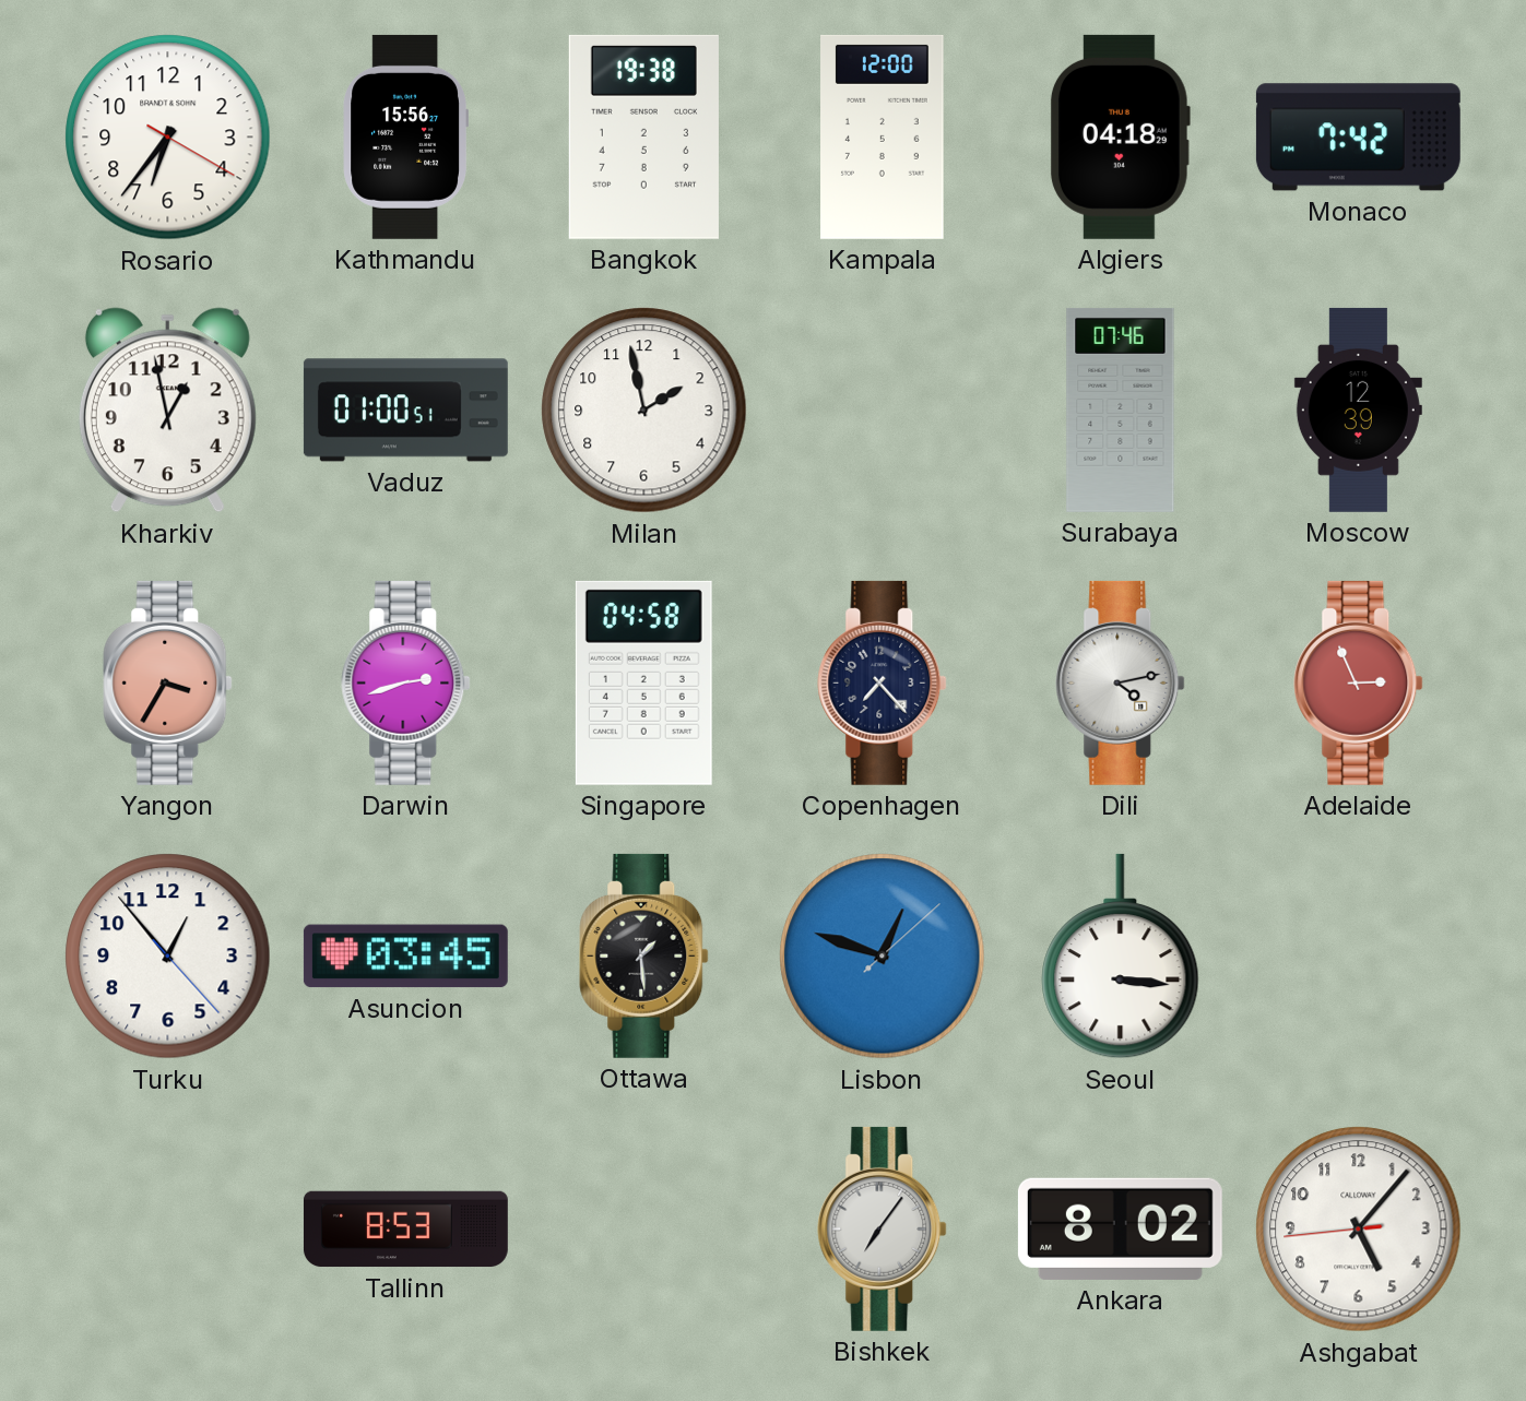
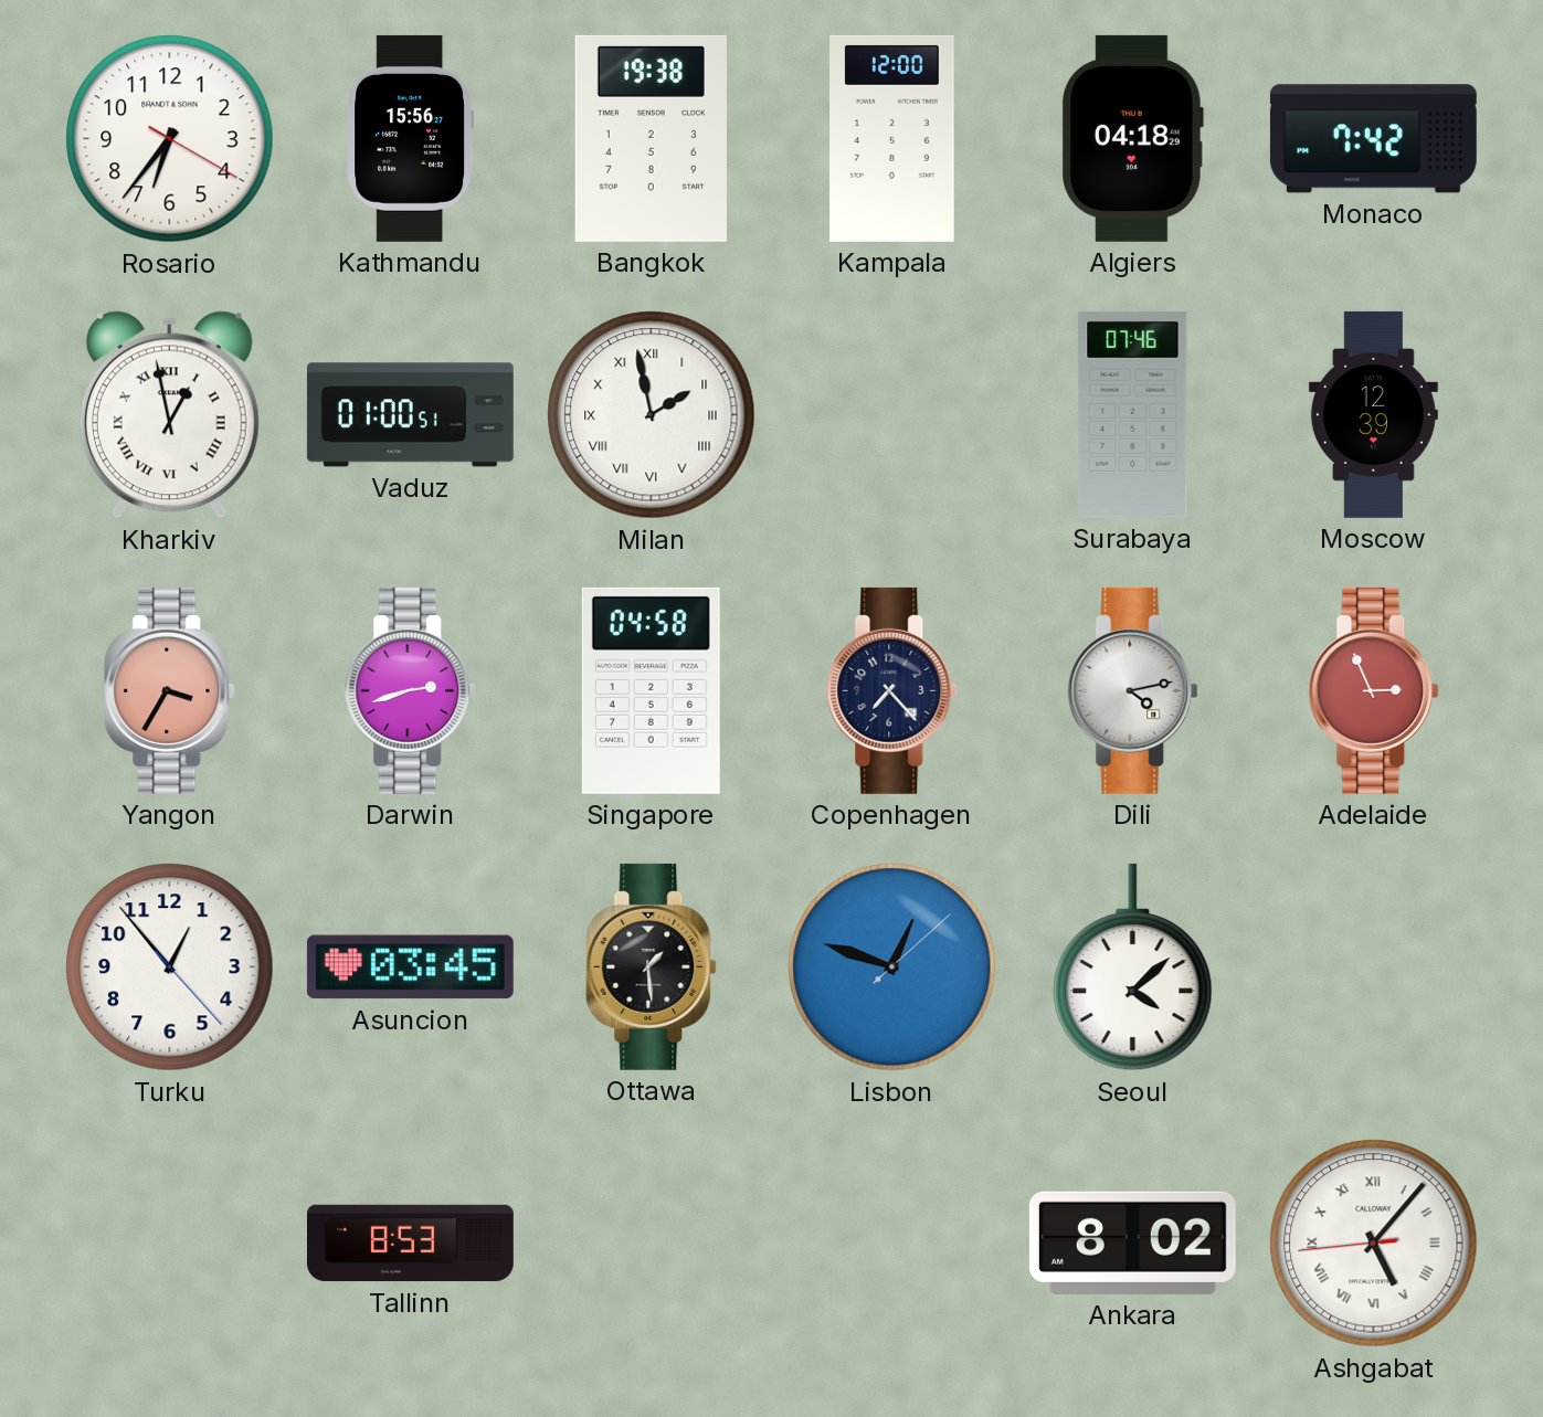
Kharkiv numerals: Arabic -> Roman
Milan numerals: Arabic -> Roman
Seoul: 3:16 -> 4:08
Bishkek: 7:06 -> none
Ashgabat numerals: Arabic -> Roman
